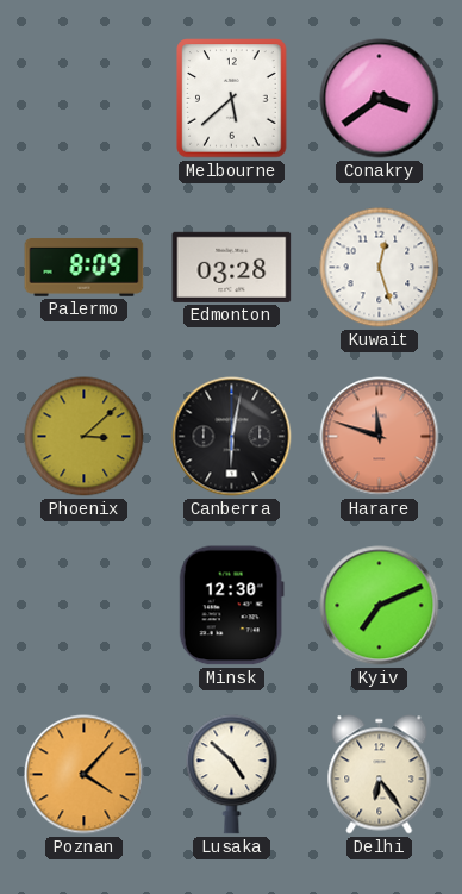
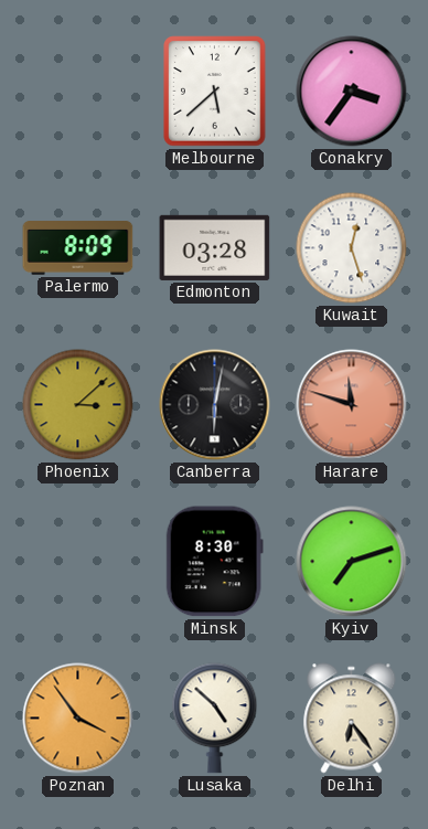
Conakry: 3:39 -> 3:36
Minsk: 12:30 -> 8:30
Kyiv: 7:11 -> 7:12
Poznan: 4:07 -> 3:54
